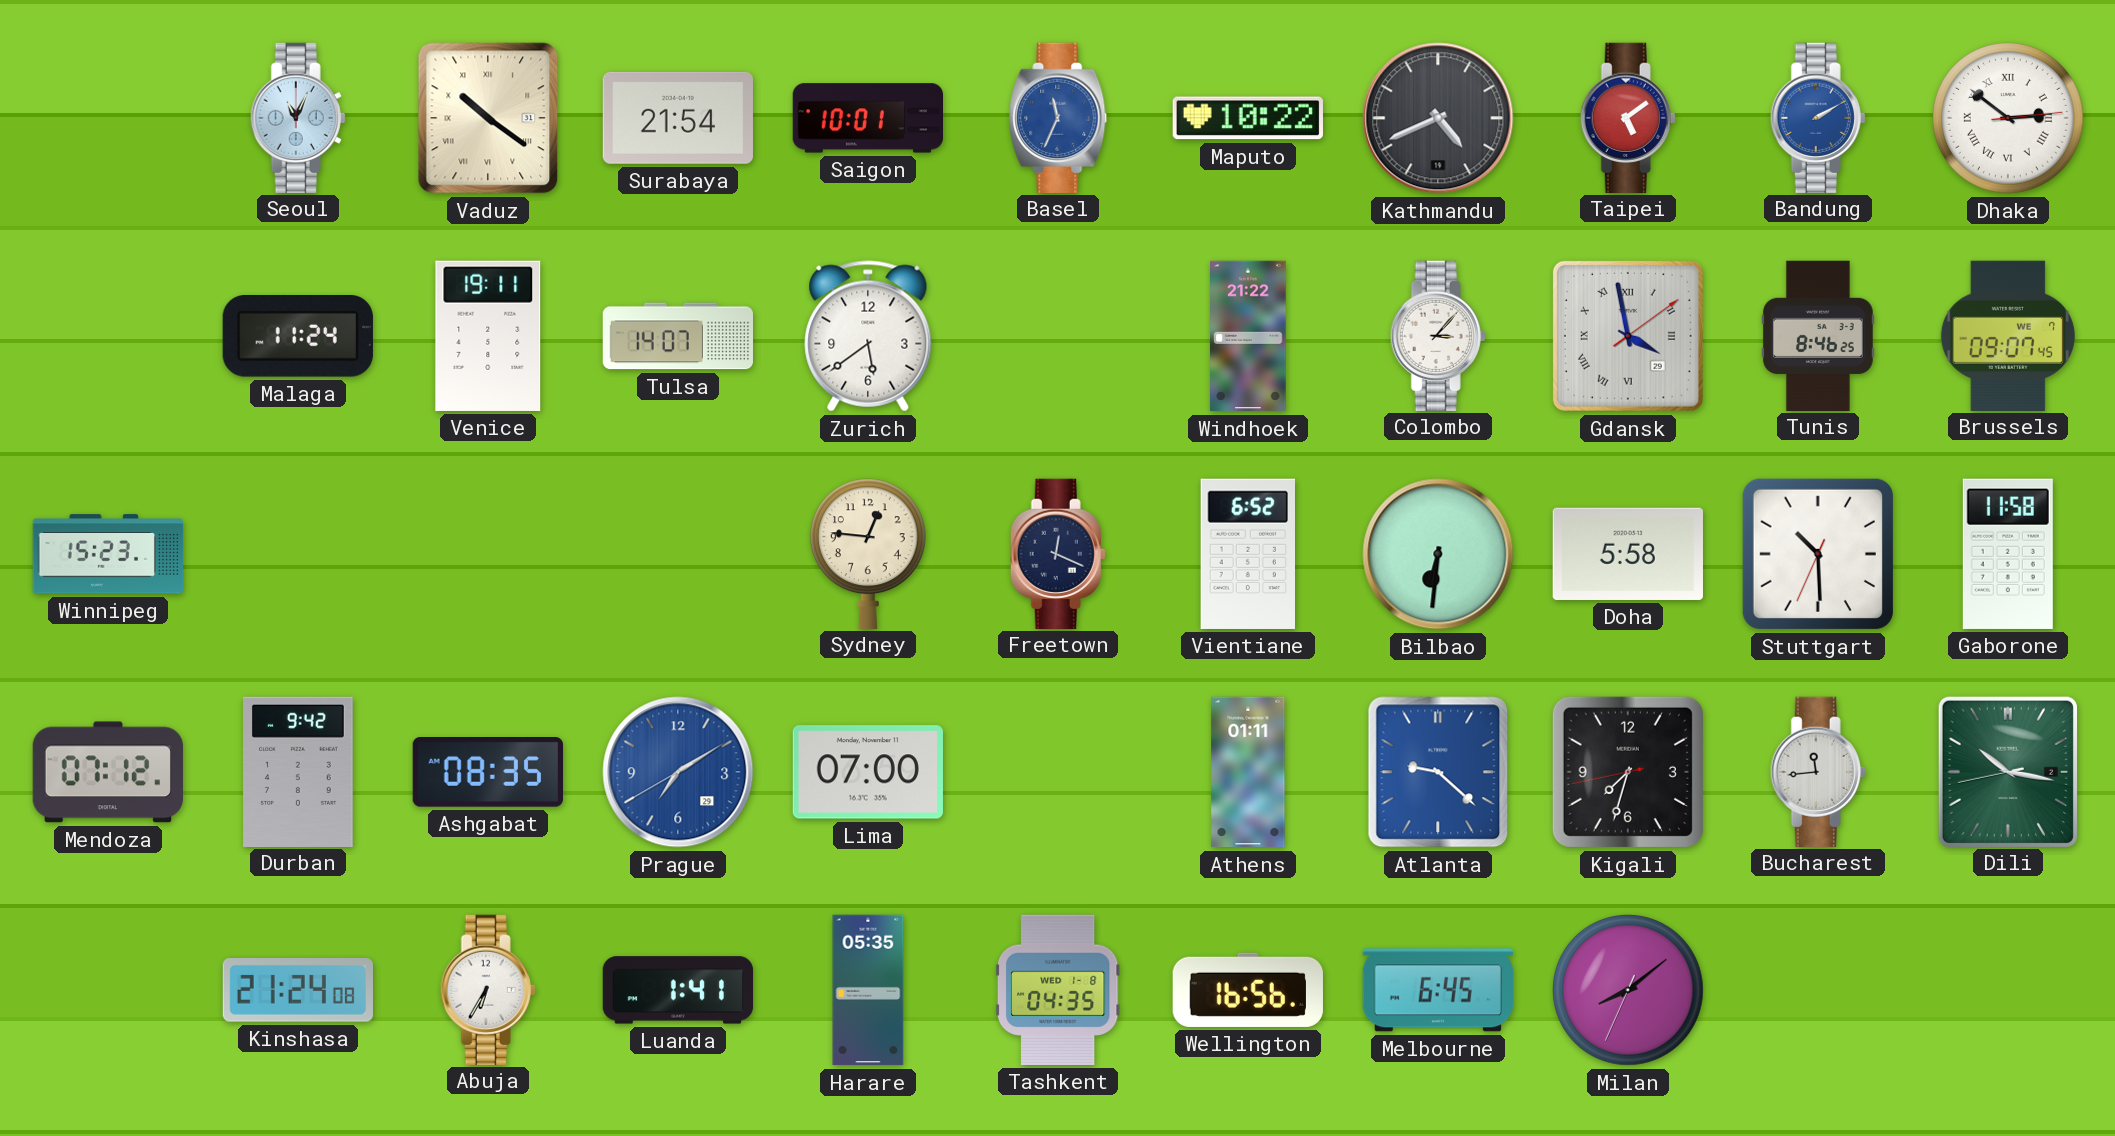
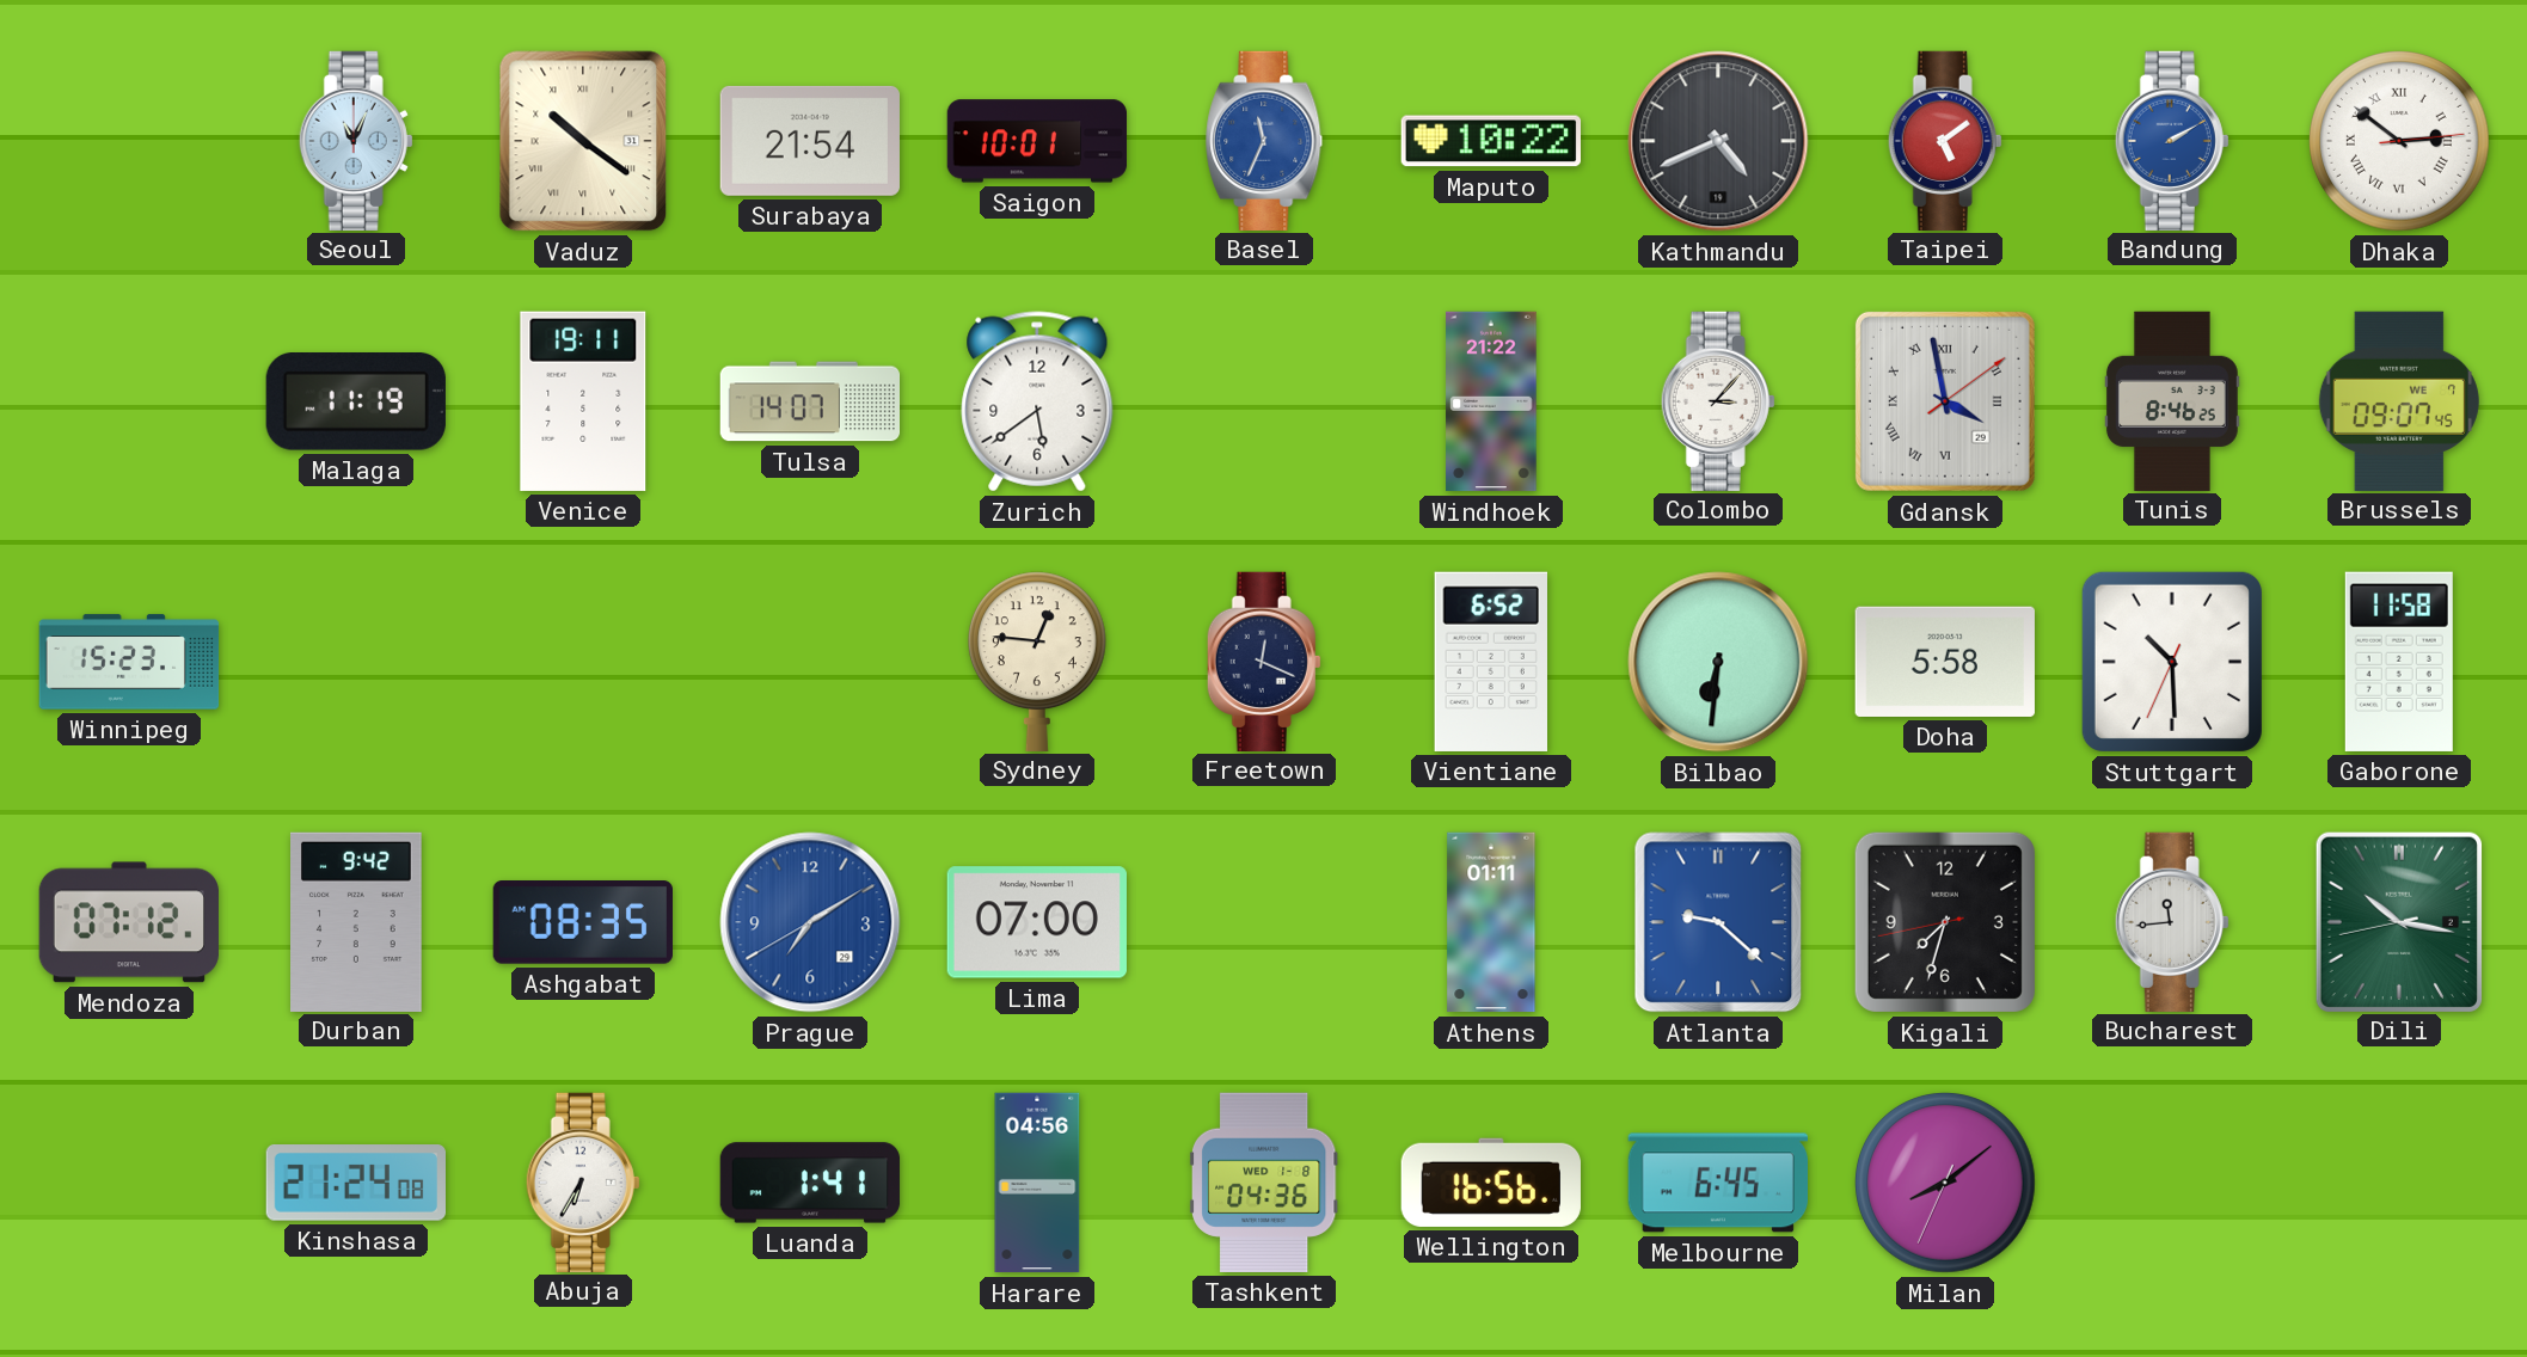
Malaga: 11:24 -> 11:19
Harare: 05:35 -> 04:56
Tashkent: 04:35 -> 04:36
